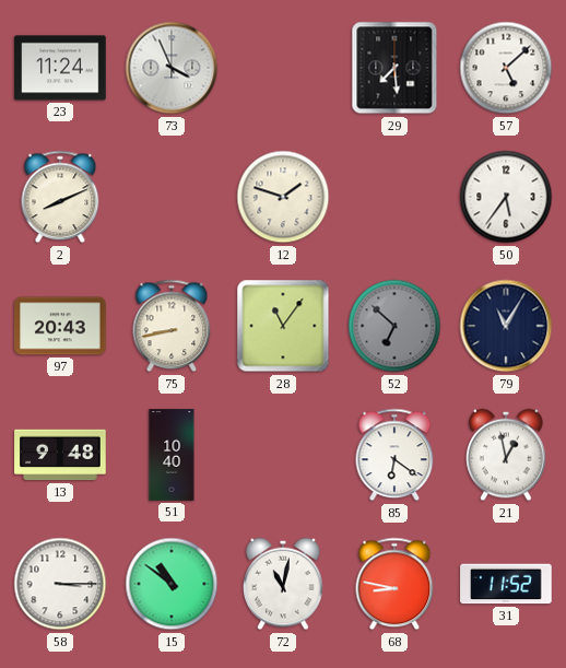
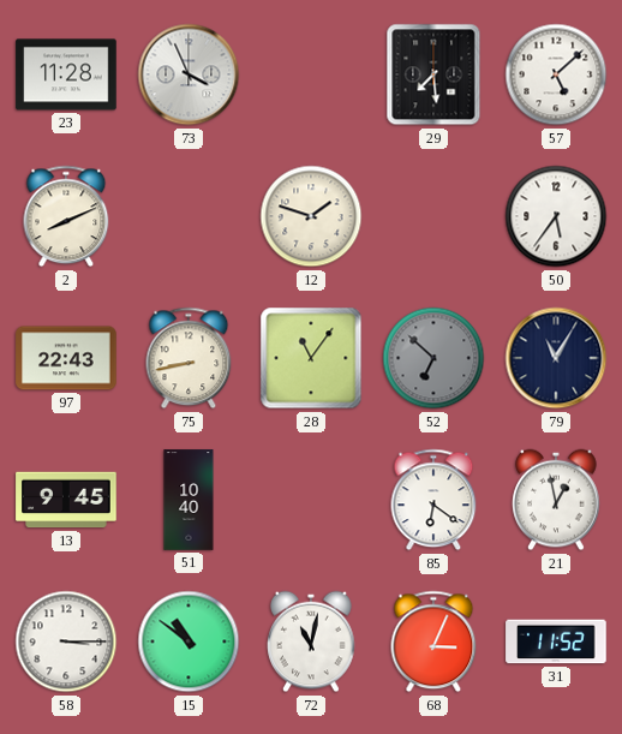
23: 11:24 -> 11:28
97: 20:43 -> 22:43
13: 9:48 -> 9:45
68: 8:47 -> 3:04
